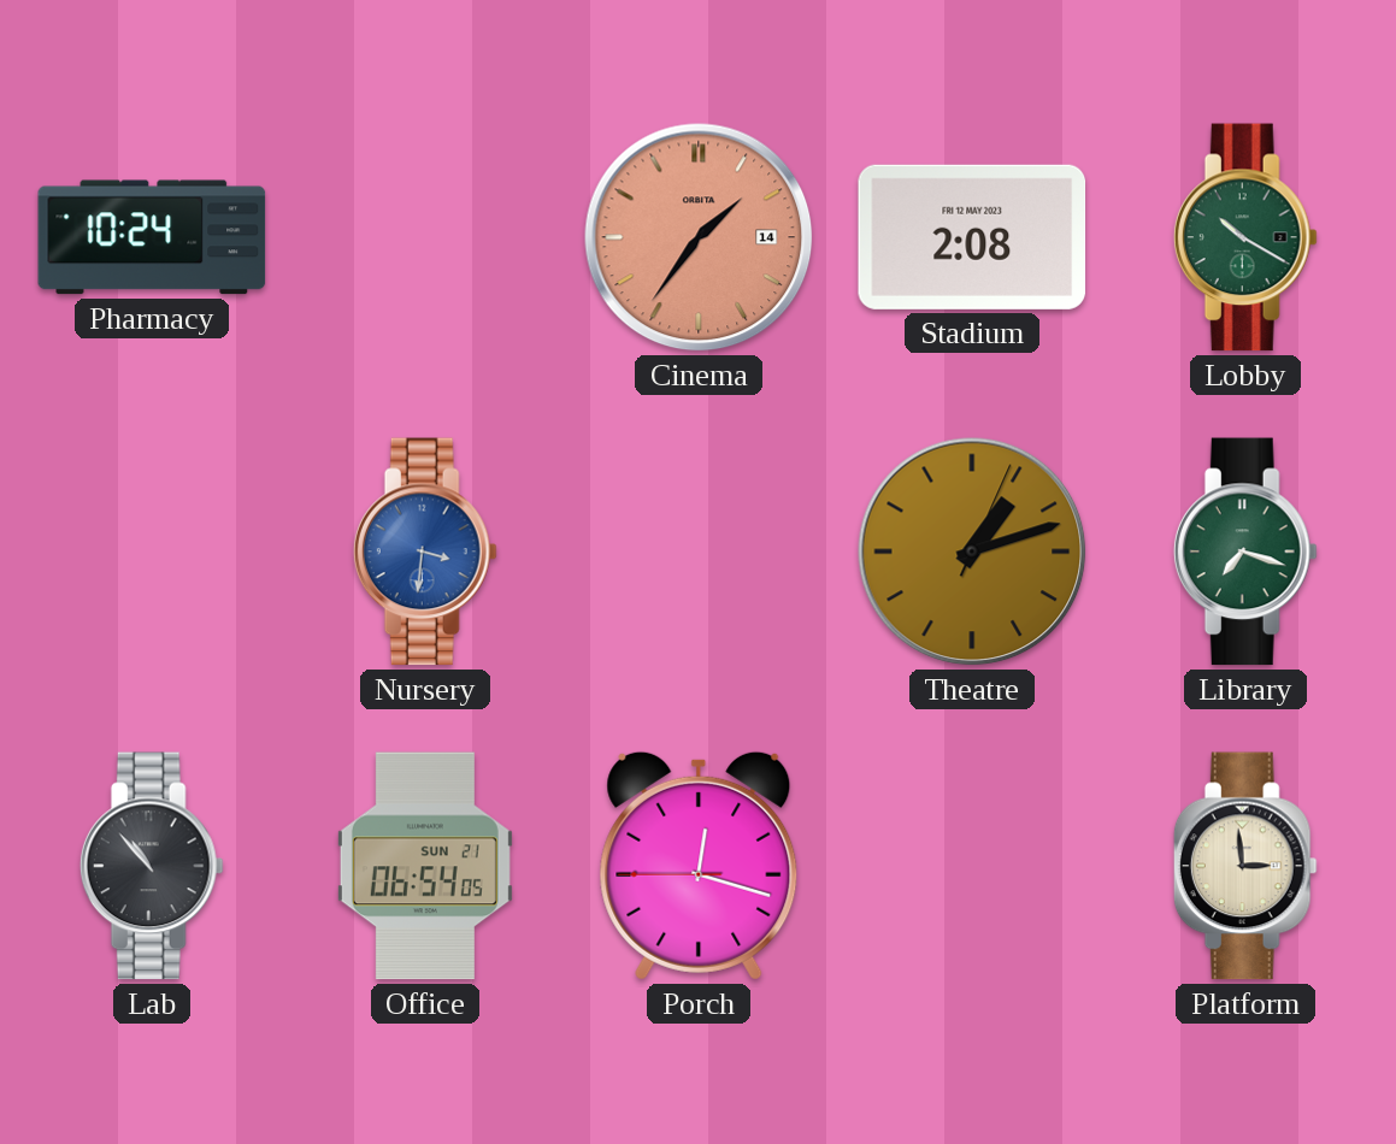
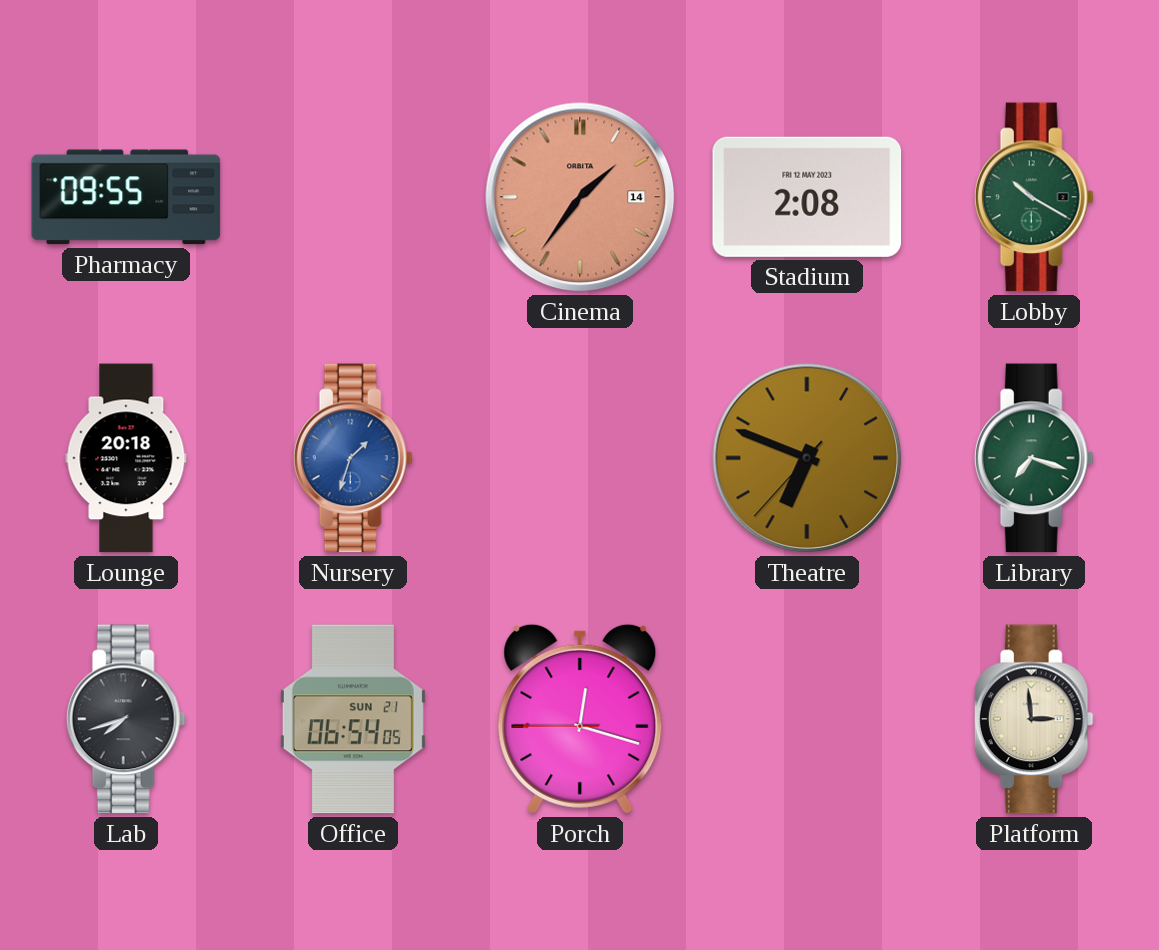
Pharmacy: 10:24 -> 09:55
Lounge: none -> 20:18
Nursery: 3:31 -> 1:33
Theatre: 1:12 -> 6:48
Lab: 10:53 -> 7:42
